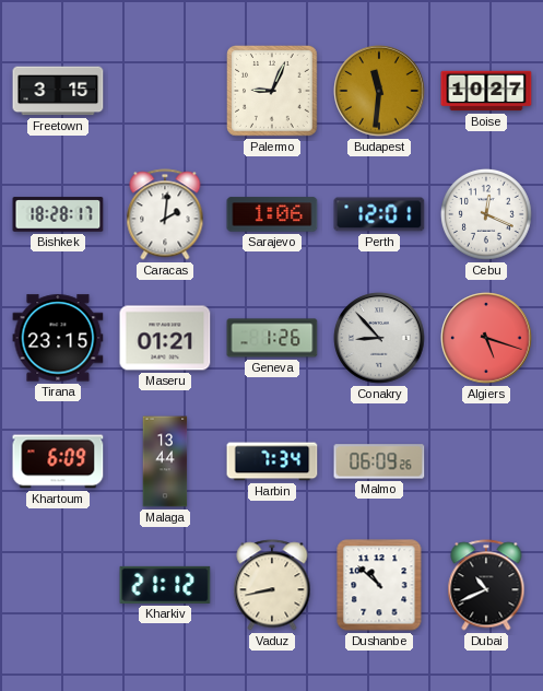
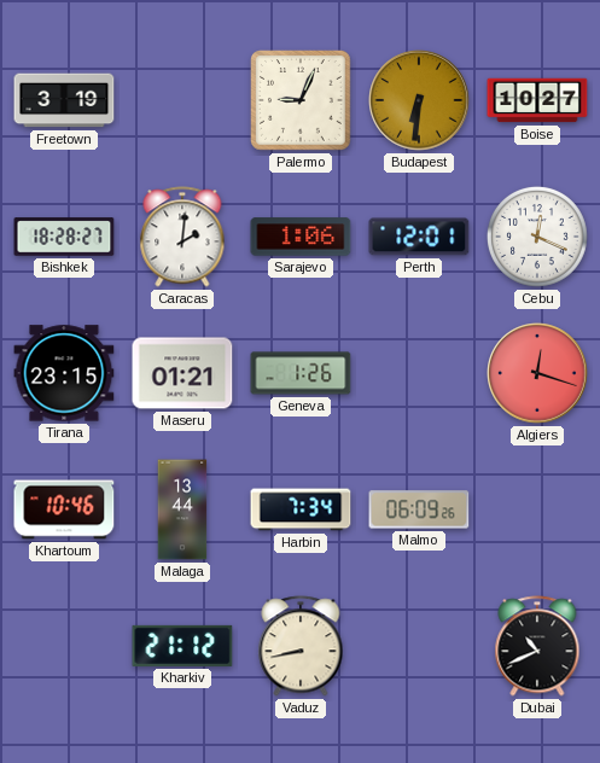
Freetown: 3:15 -> 3:19
Budapest: 11:31 -> 6:31
Bishkek: 18:28:17 -> 18:28:27
Conakry: 8:53 -> none
Algiers: 5:18 -> 12:18
Khartoum: 6:09 -> 10:46
Dushanbe: 10:52 -> none
